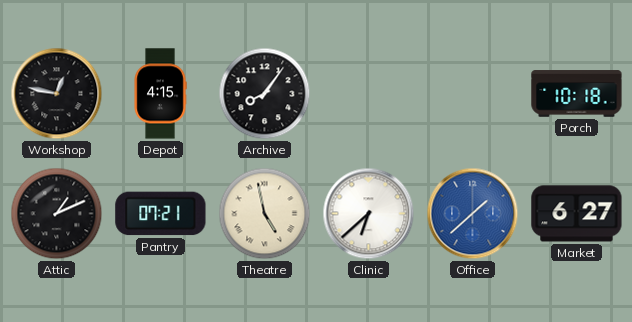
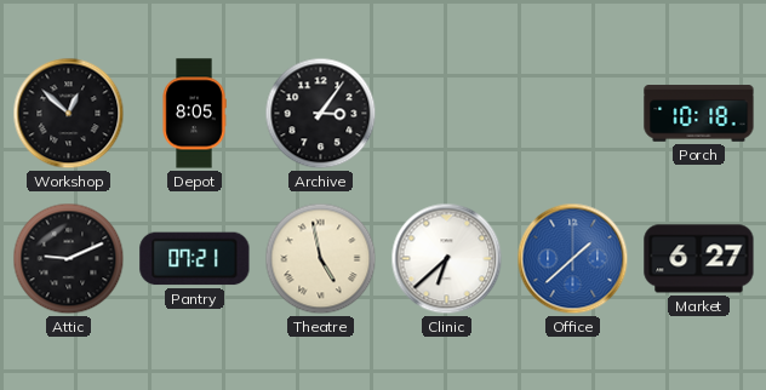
Workshop: 12:47 -> 12:52
Depot: 4:15 -> 8:05
Archive: 8:06 -> 3:06
Attic: 1:11 -> 9:11
